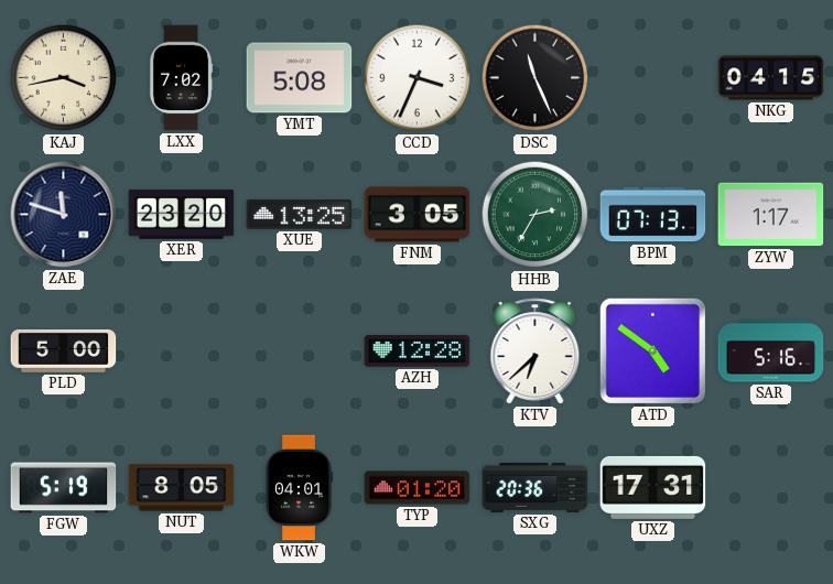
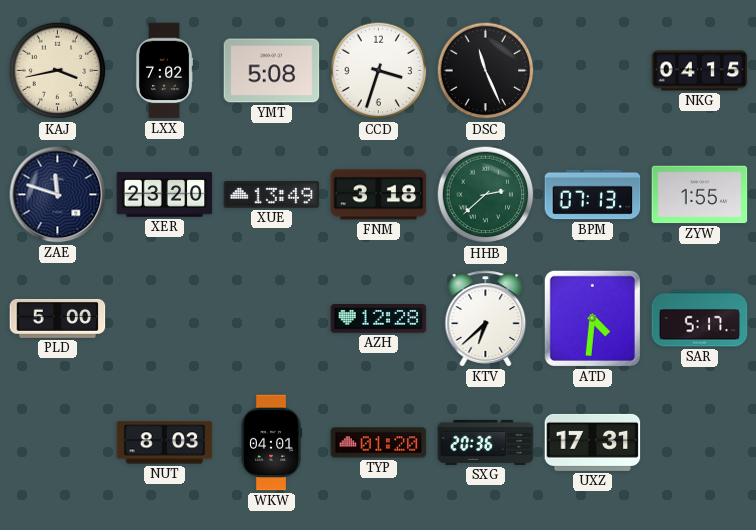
CCD: 3:34 -> 3:33
XUE: 13:25 -> 13:49
FNM: 3:05 -> 3:18
HHB: 2:35 -> 2:38
ZYW: 1:17 -> 1:55
ATD: 4:51 -> 4:31
SAR: 5:16 -> 5:17
FGW: 5:19 -> none
NUT: 8:05 -> 8:03
